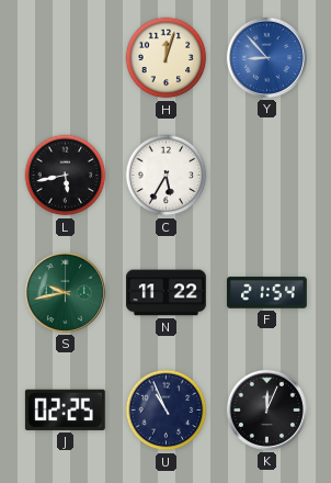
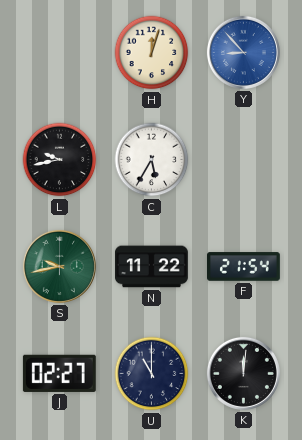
L: 5:43 -> 9:43
J: 02:25 -> 02:27
U: 10:56 -> 11:00
K: 12:04 -> 12:01
